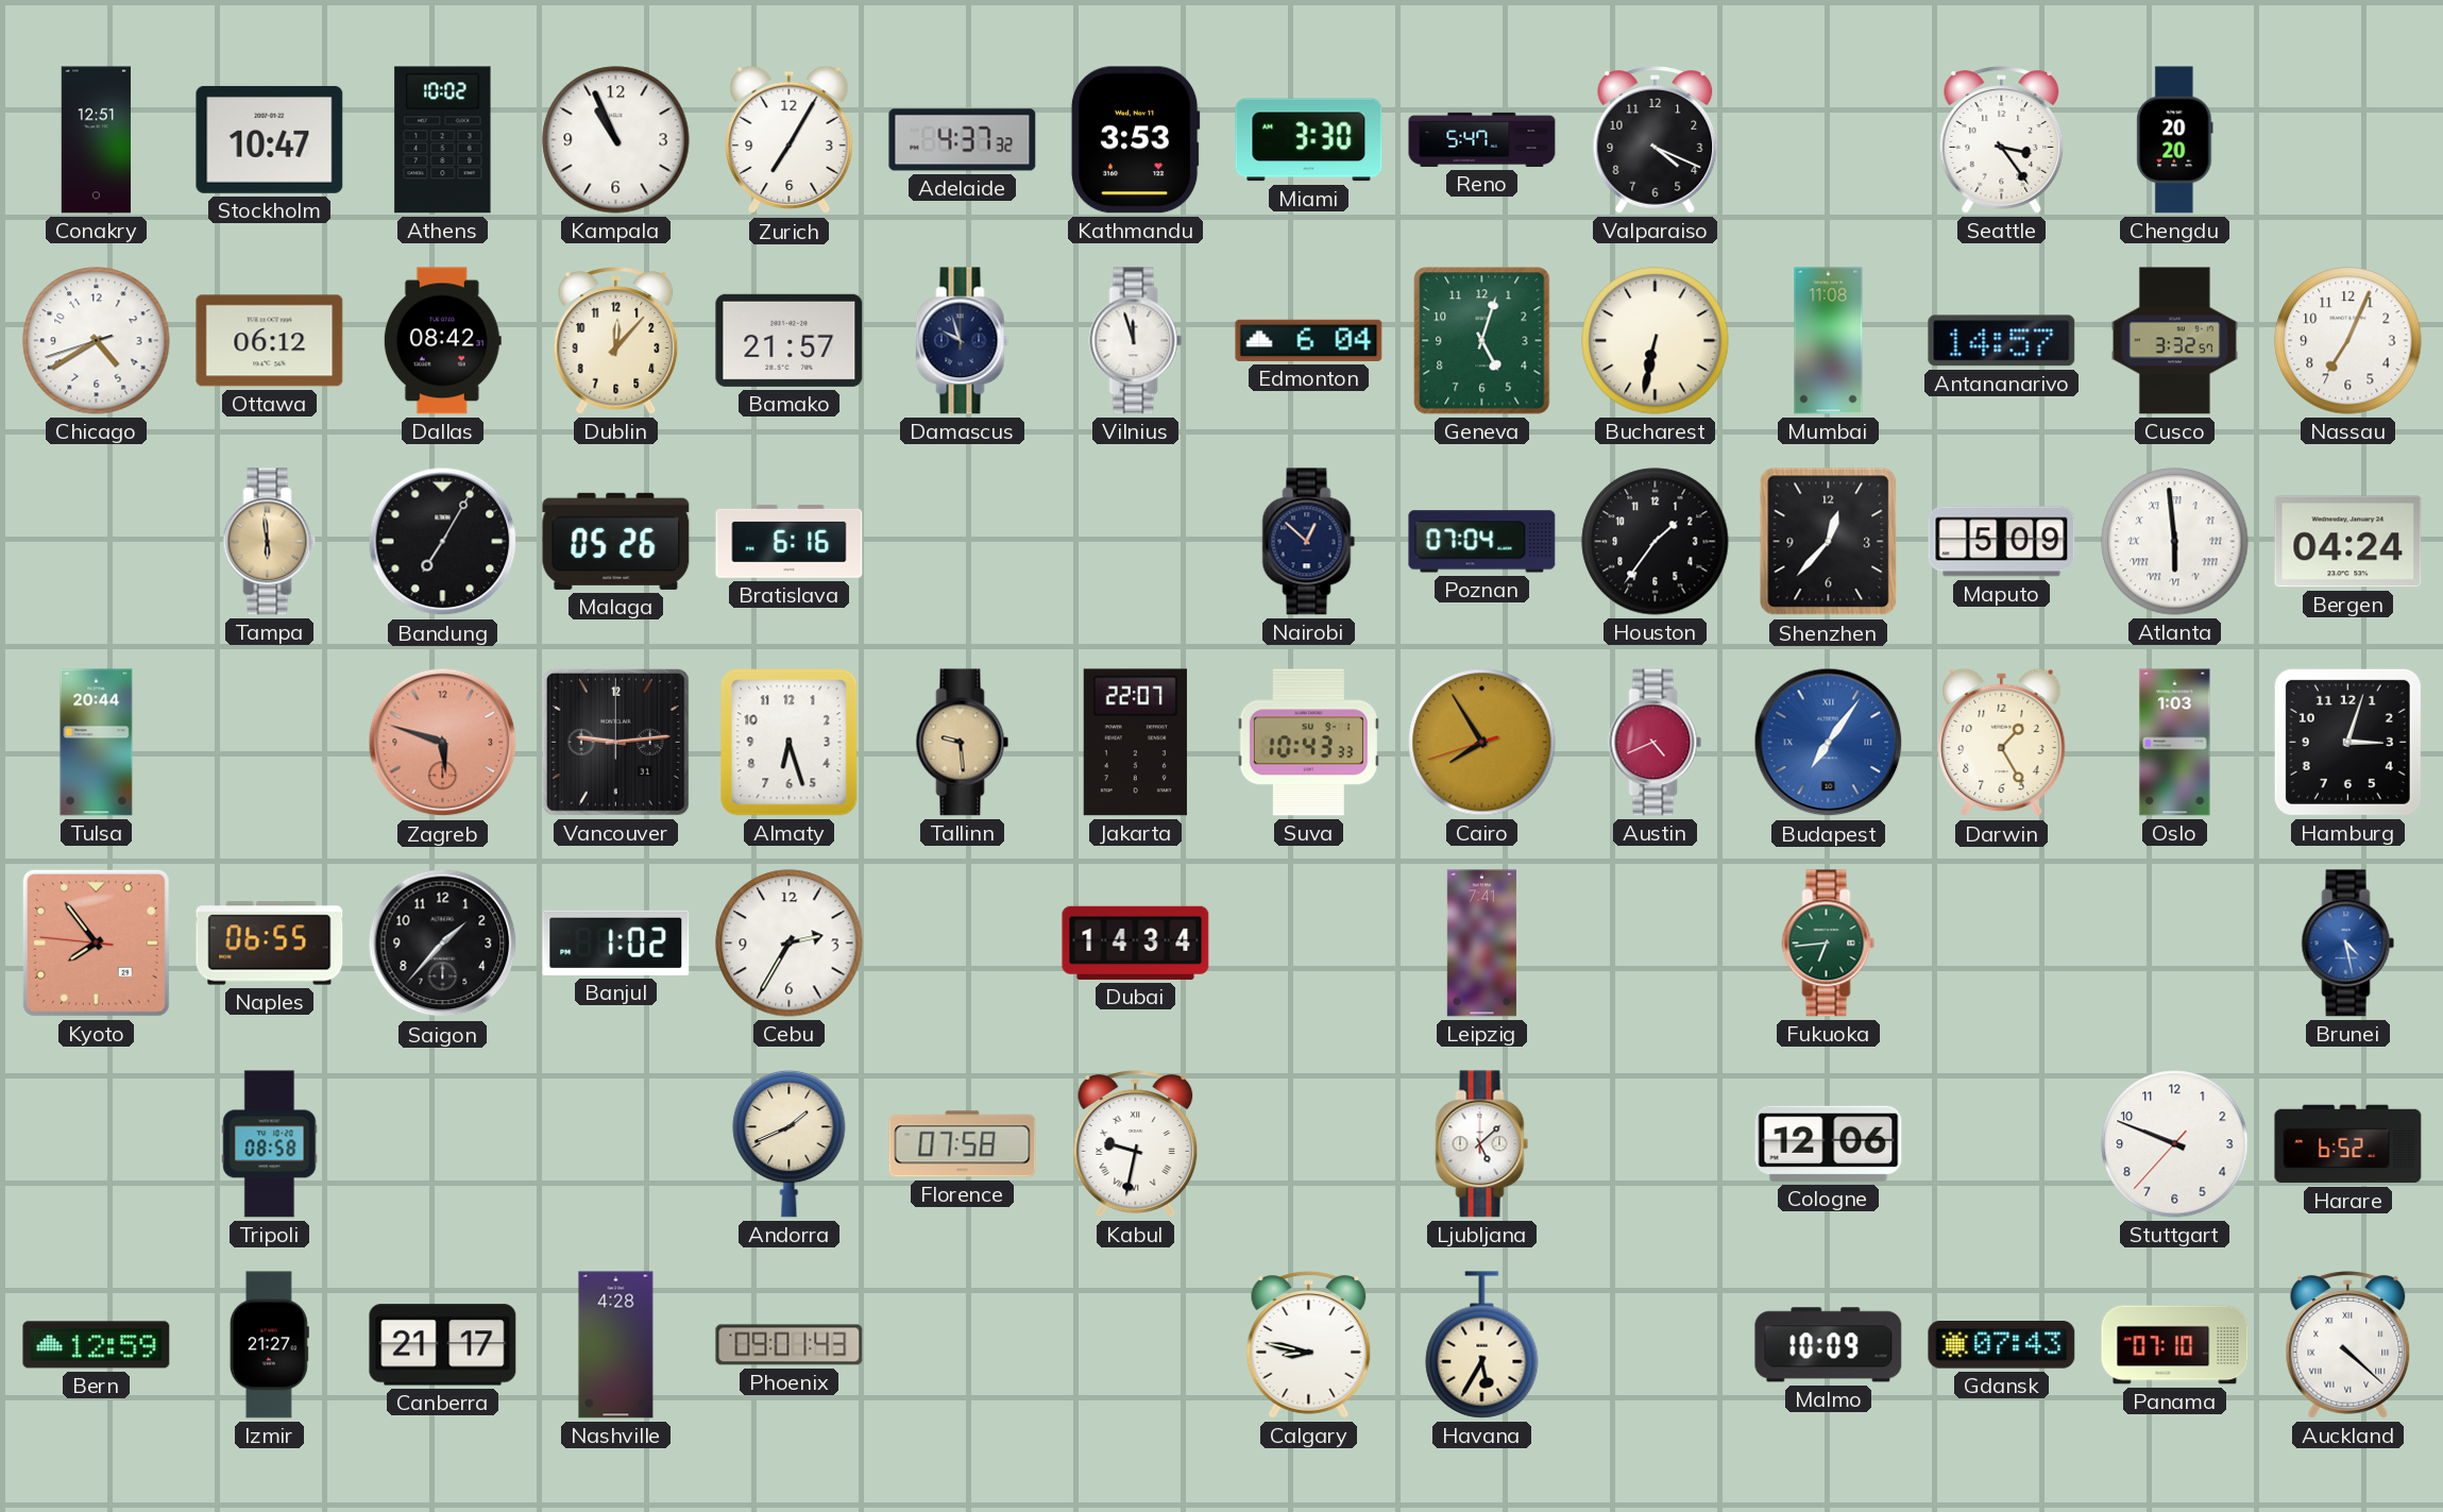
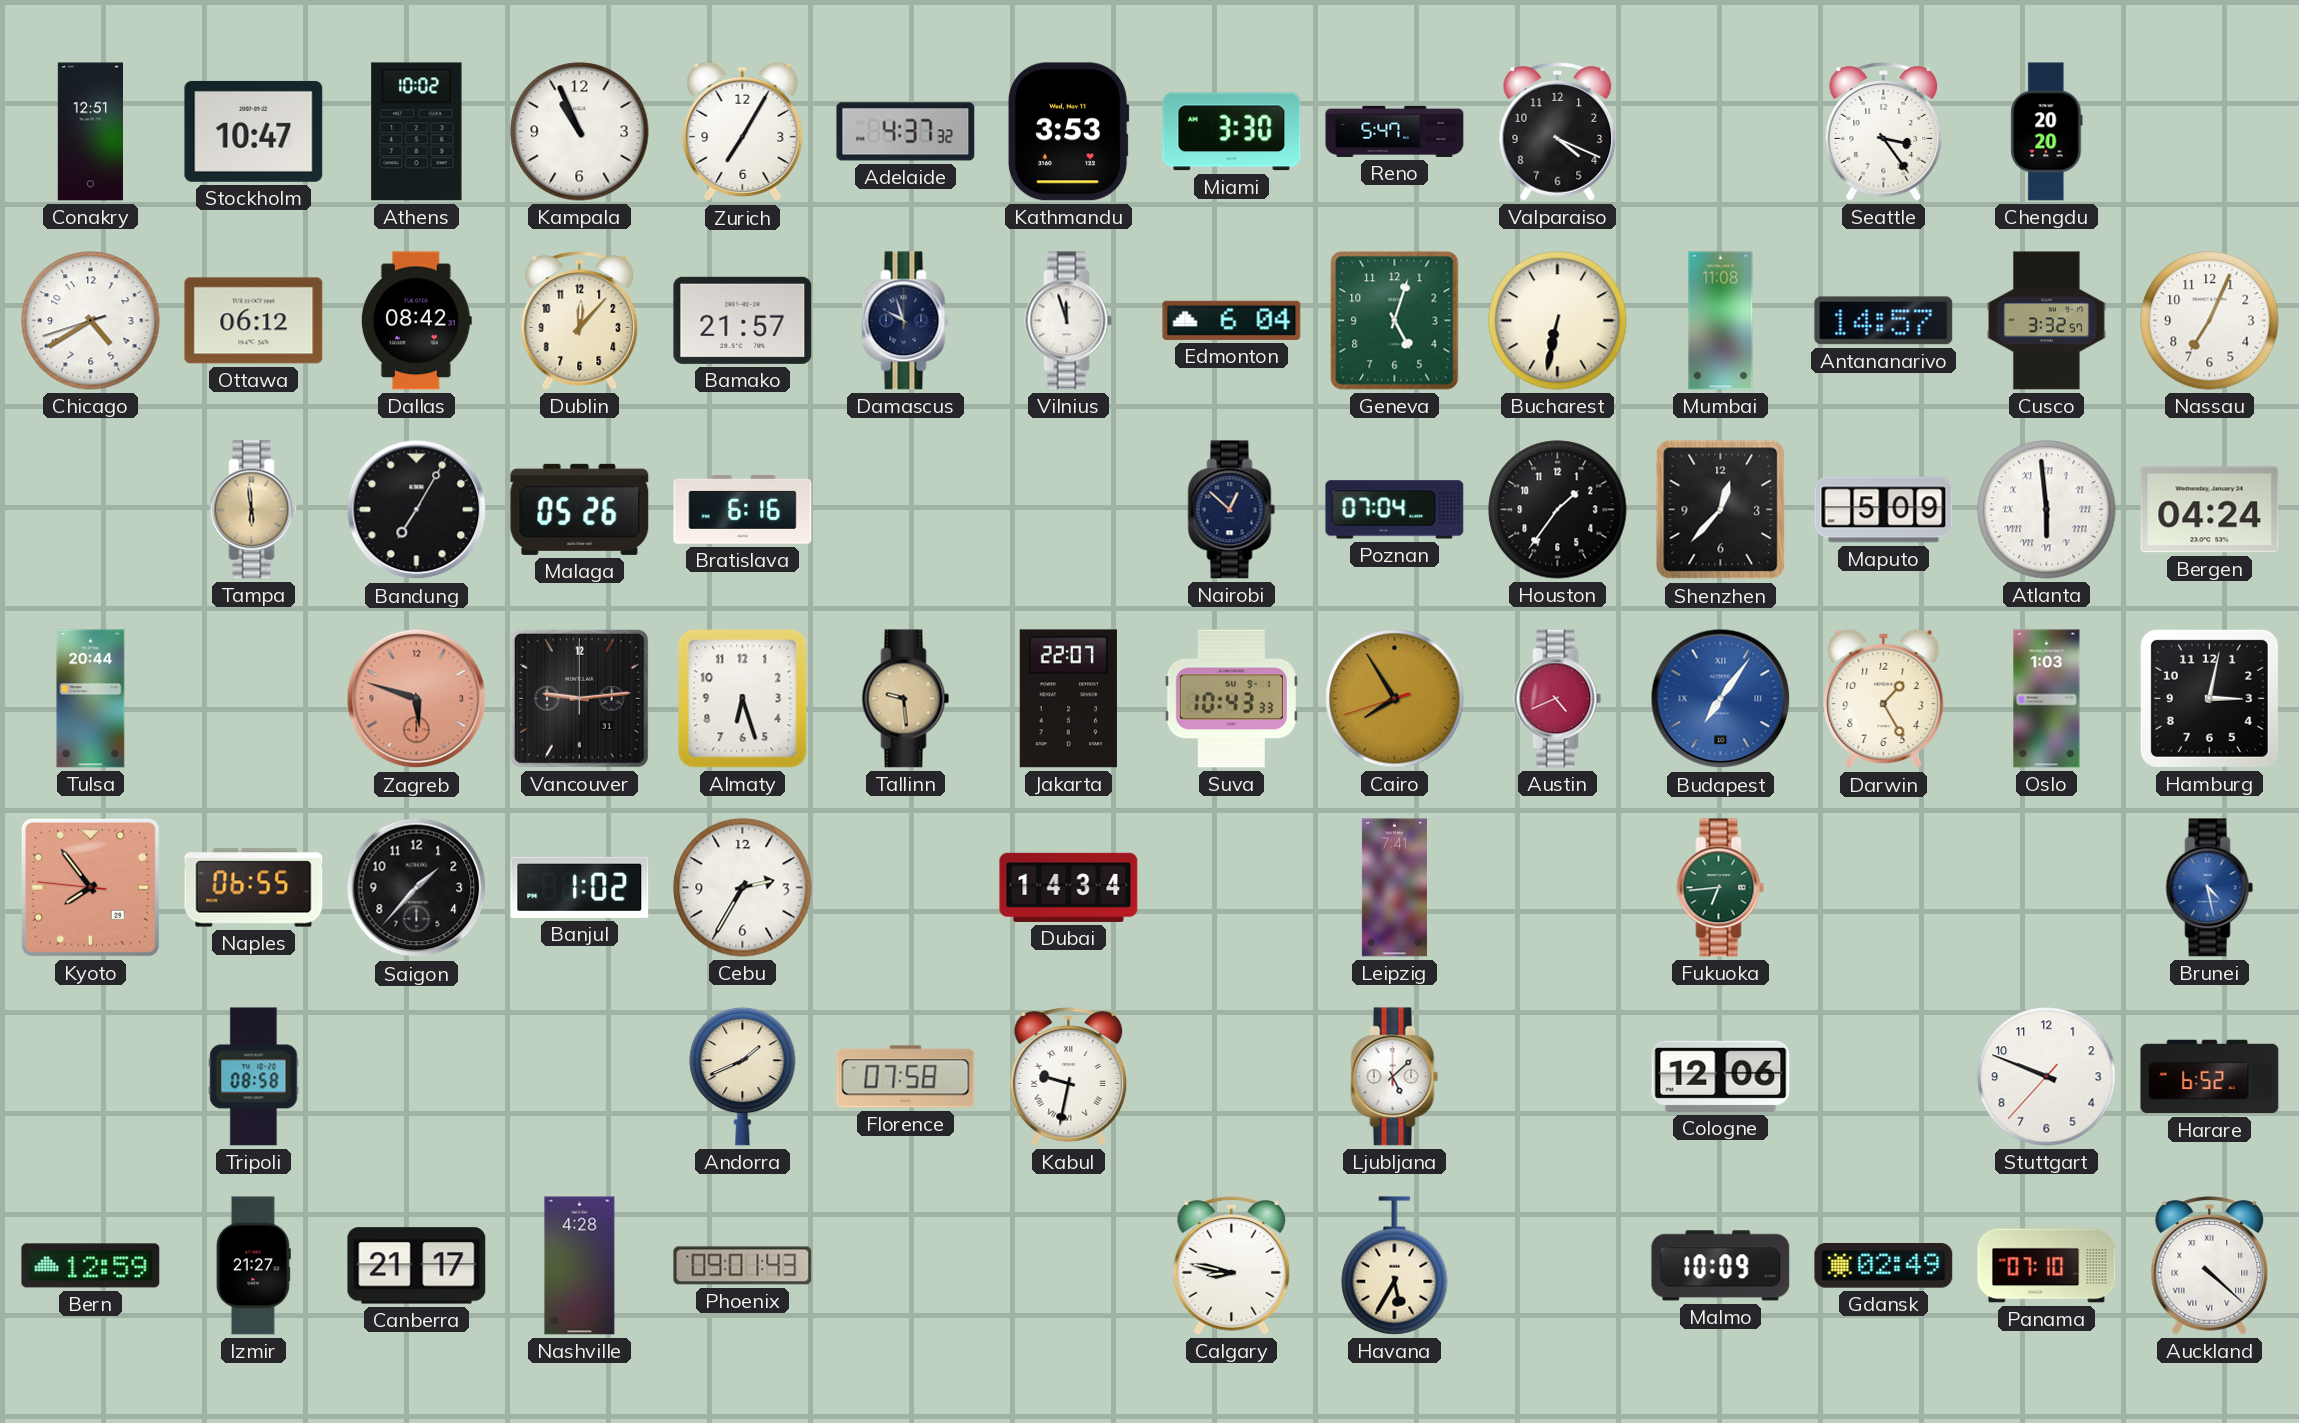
Hamburg: 3:03 -> 3:02
Gdansk: 07:43 -> 02:49
